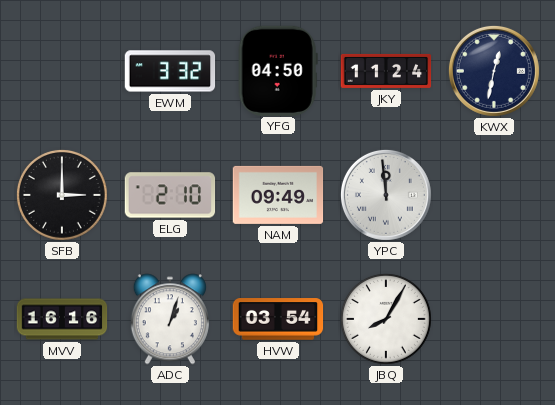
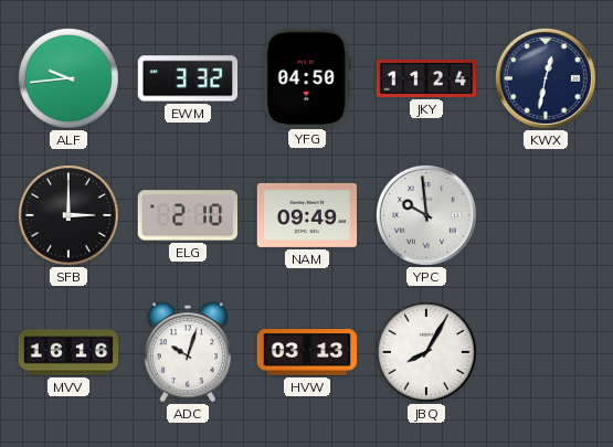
ALF: none -> 9:44
YPC: 11:59 -> 9:59
ADC: 1:03 -> 10:03
HVW: 03:54 -> 03:13
